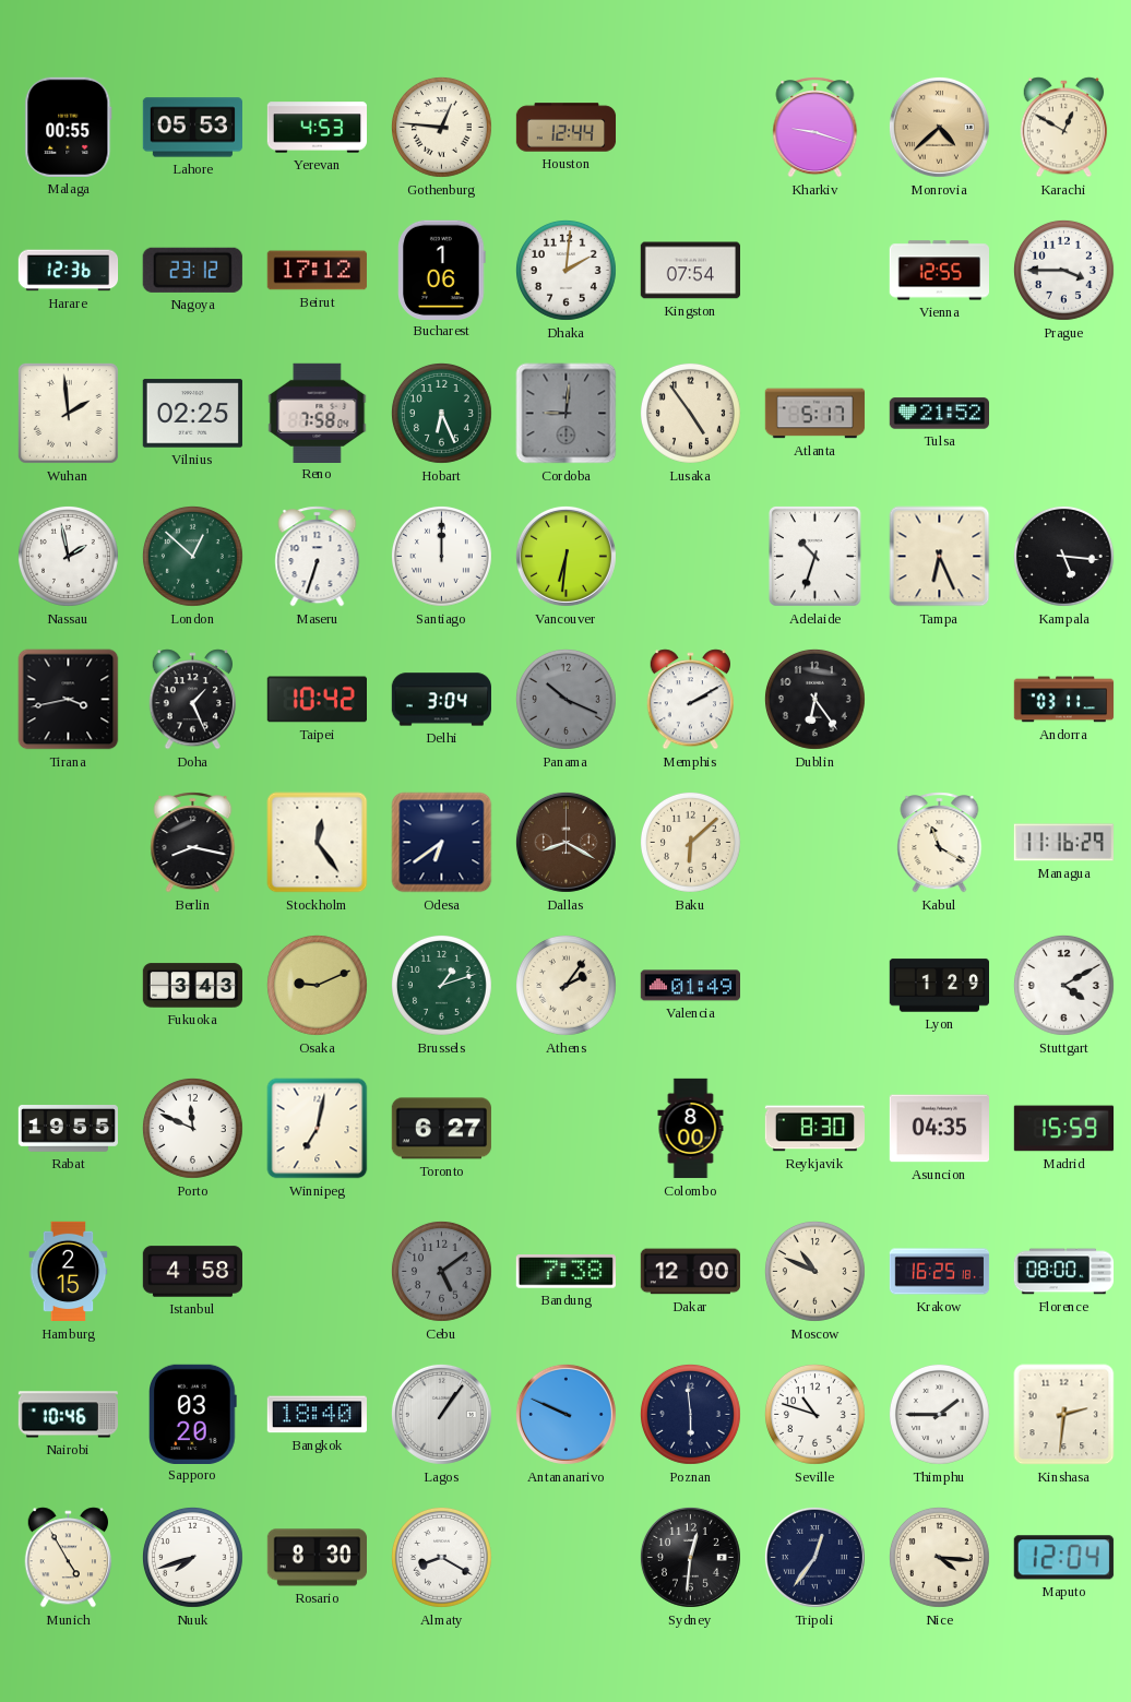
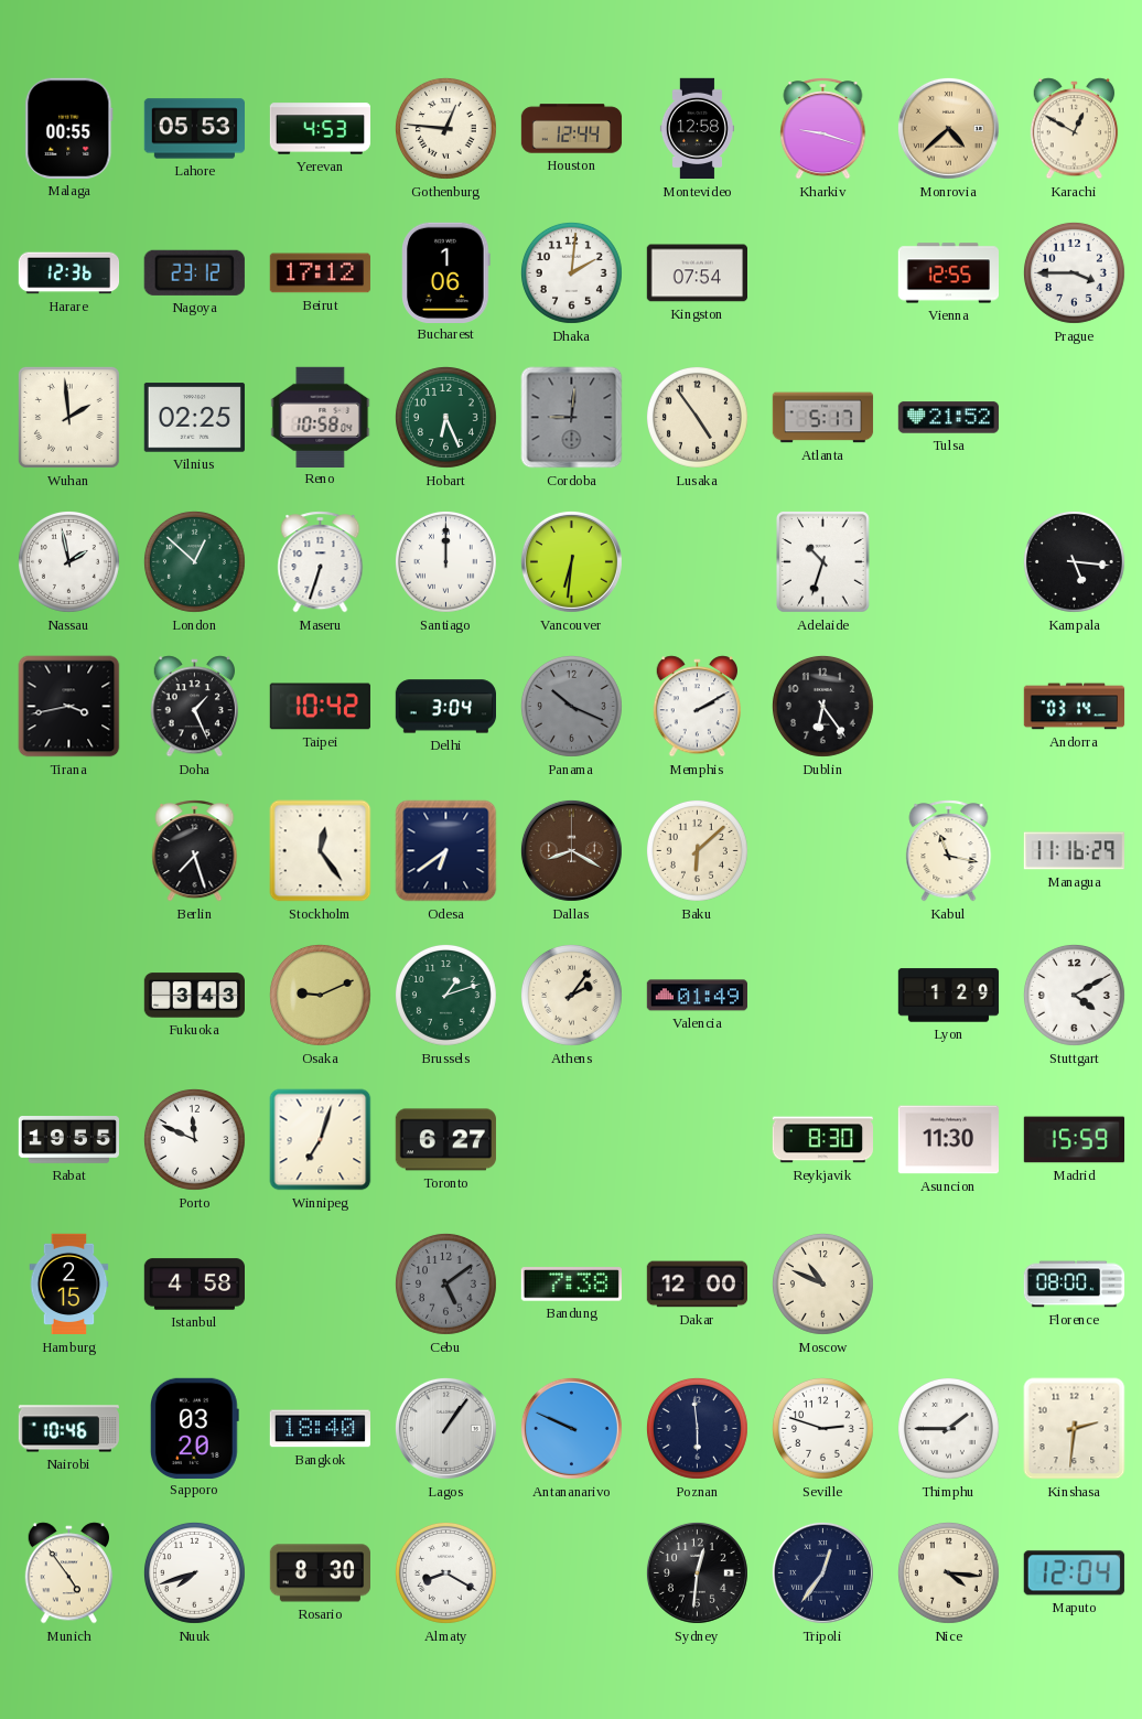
Montevideo: none -> 12:58
Reno: 7:58 -> 10:58
Tampa: 6:26 -> none
Andorra: 03:11 -> 03:14
Berlin: 8:17 -> 7:27
Kabul: 11:20 -> 11:17
Winnipeg: 7:02 -> 7:03
Colombo: 8:00 -> none
Asuncion: 04:35 -> 11:30
Krakow: 16:25 -> none
Seville: 10:48 -> 2:48
Munich: 4:55 -> 4:54
